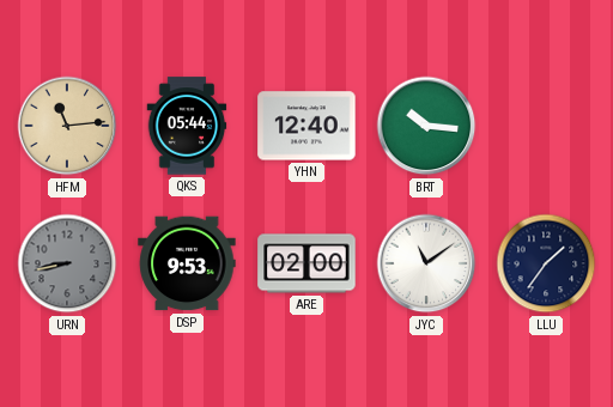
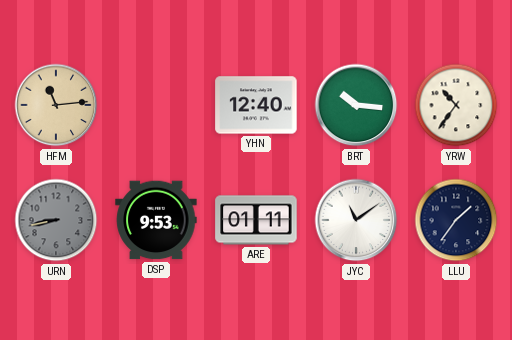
QKS: 05:44 -> none
YRW: none -> 10:36
ARE: 02:00 -> 01:11
